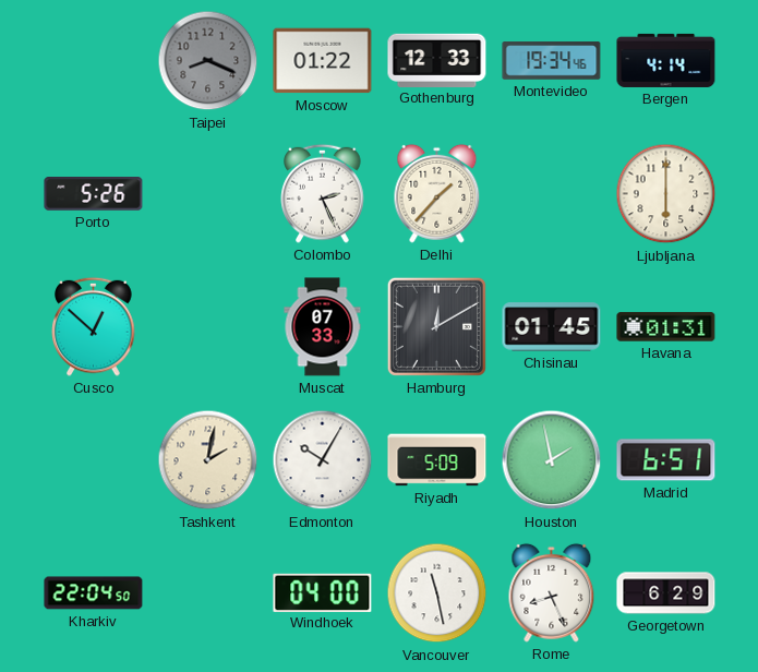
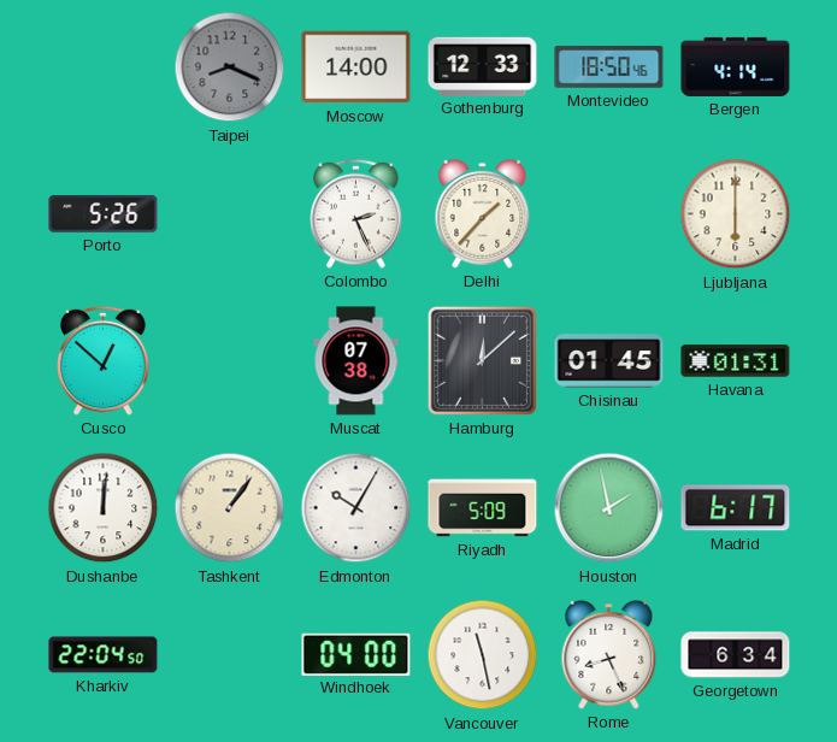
Moscow: 01:22 -> 14:00
Montevideo: 19:34 -> 18:50
Muscat: 07:33 -> 07:38
Hamburg: 12:10 -> 12:08
Dushanbe: none -> 12:01
Tashkent: 2:02 -> 1:06
Madrid: 6:51 -> 6:17
Georgetown: 6:29 -> 6:34
